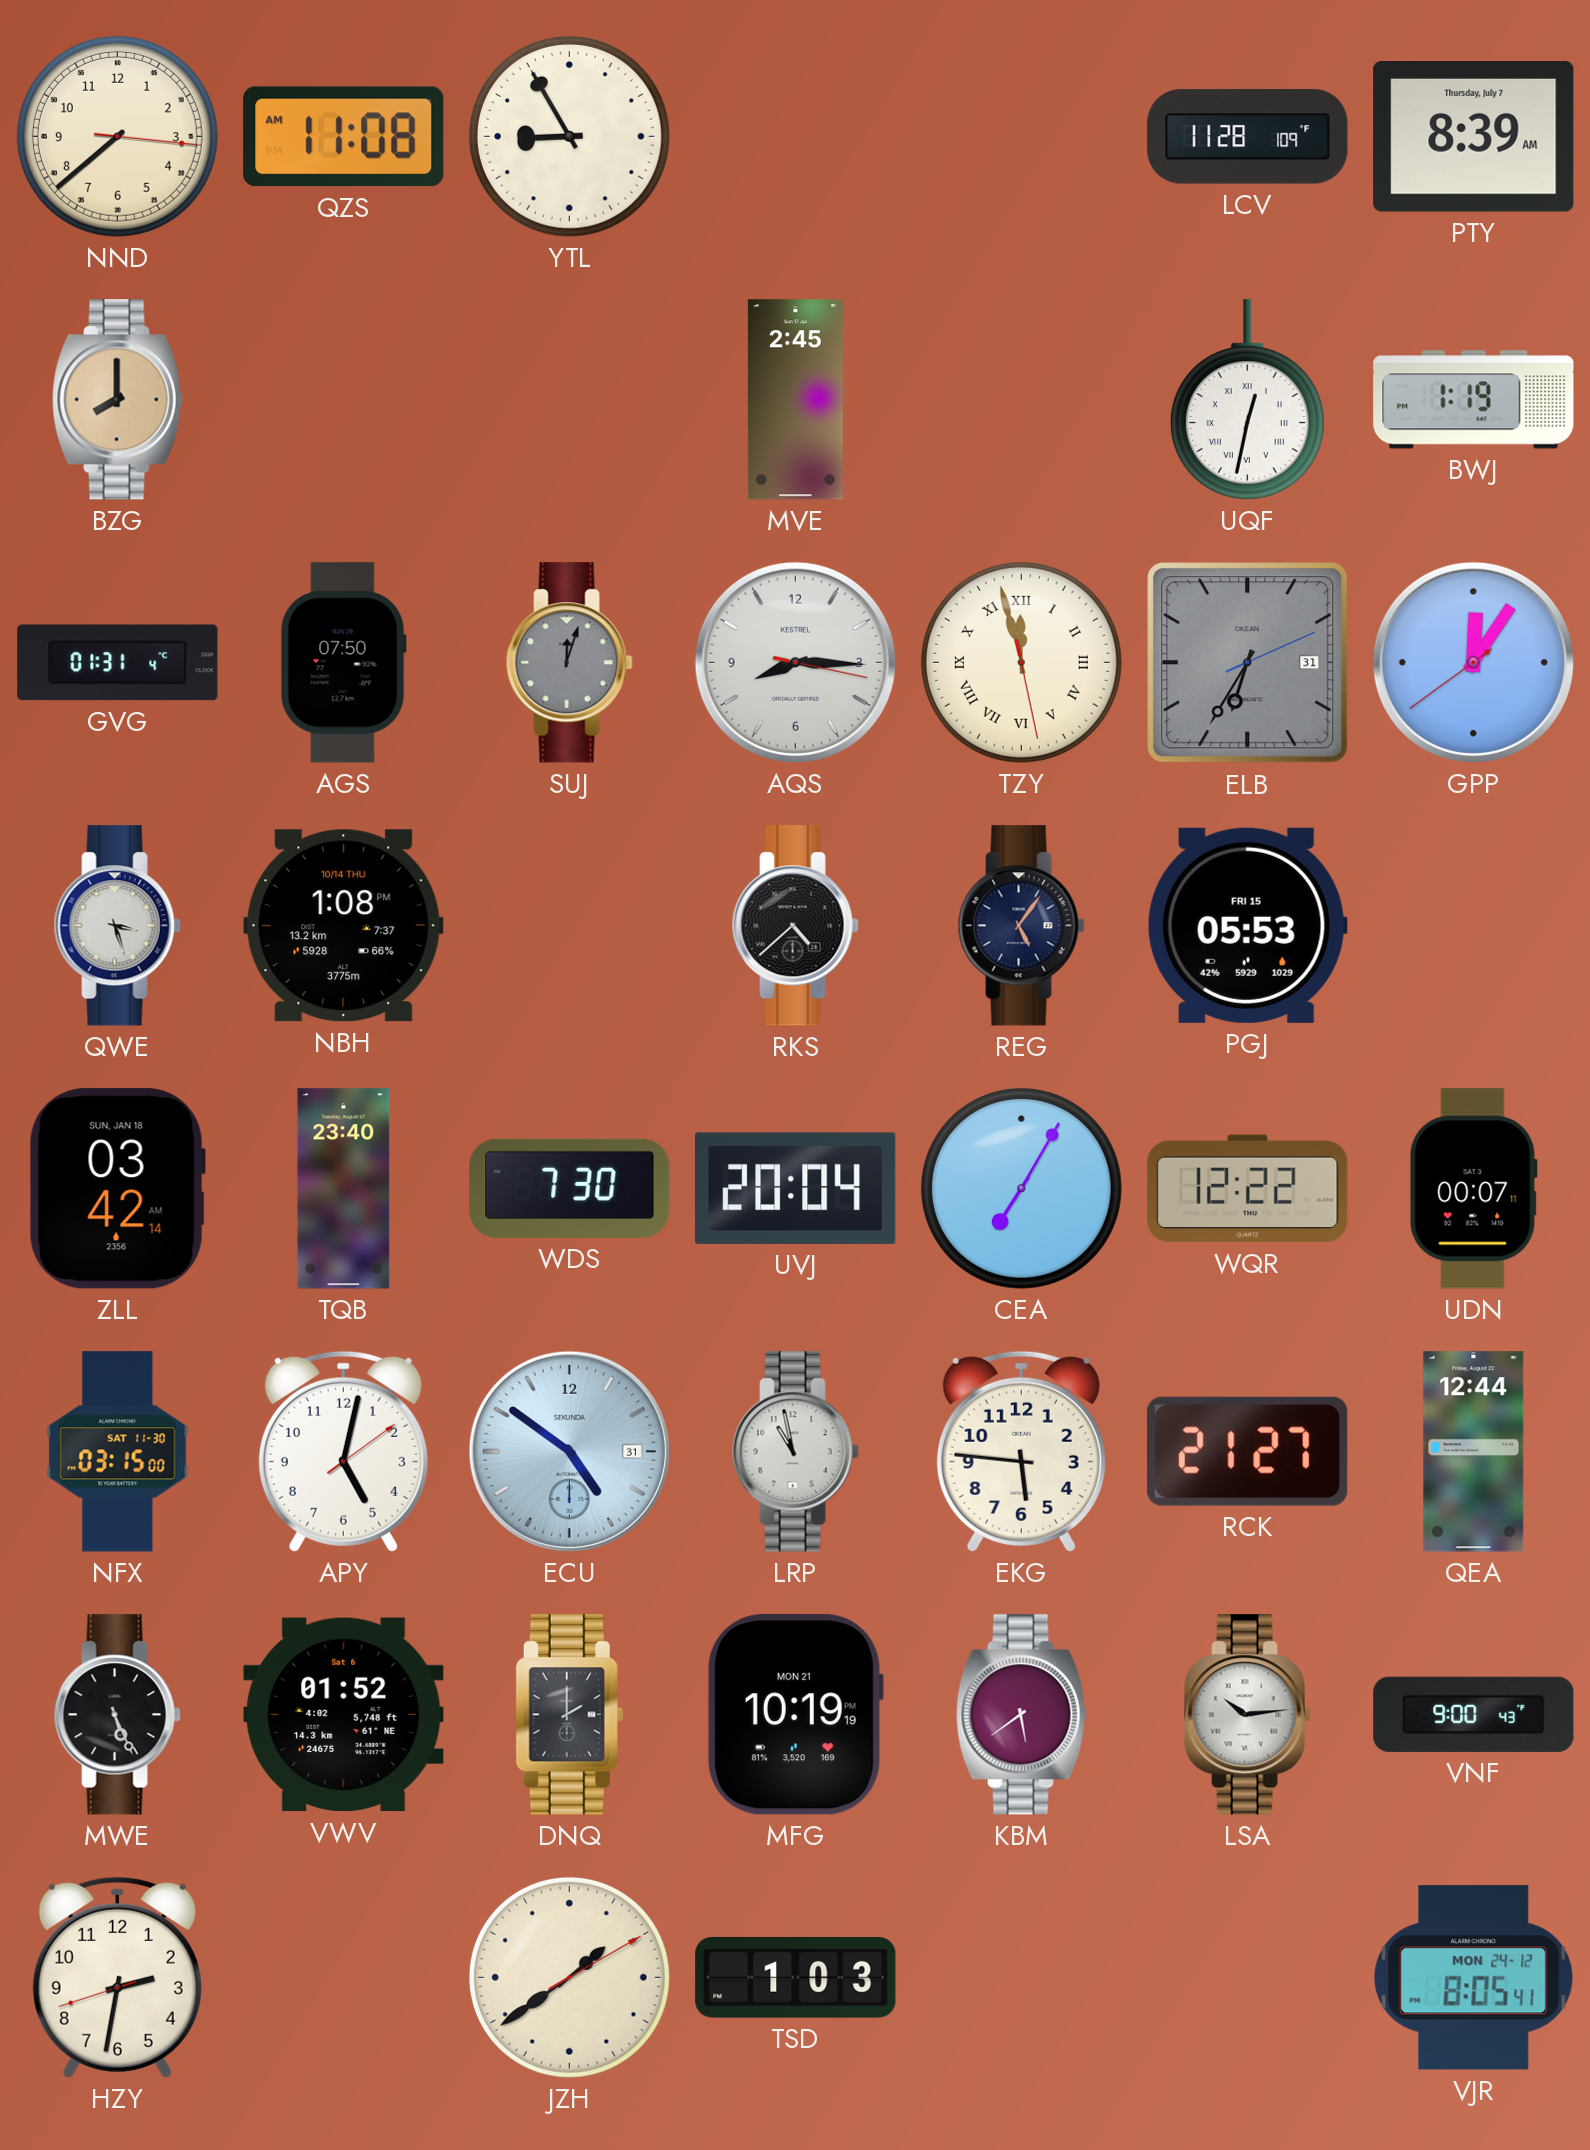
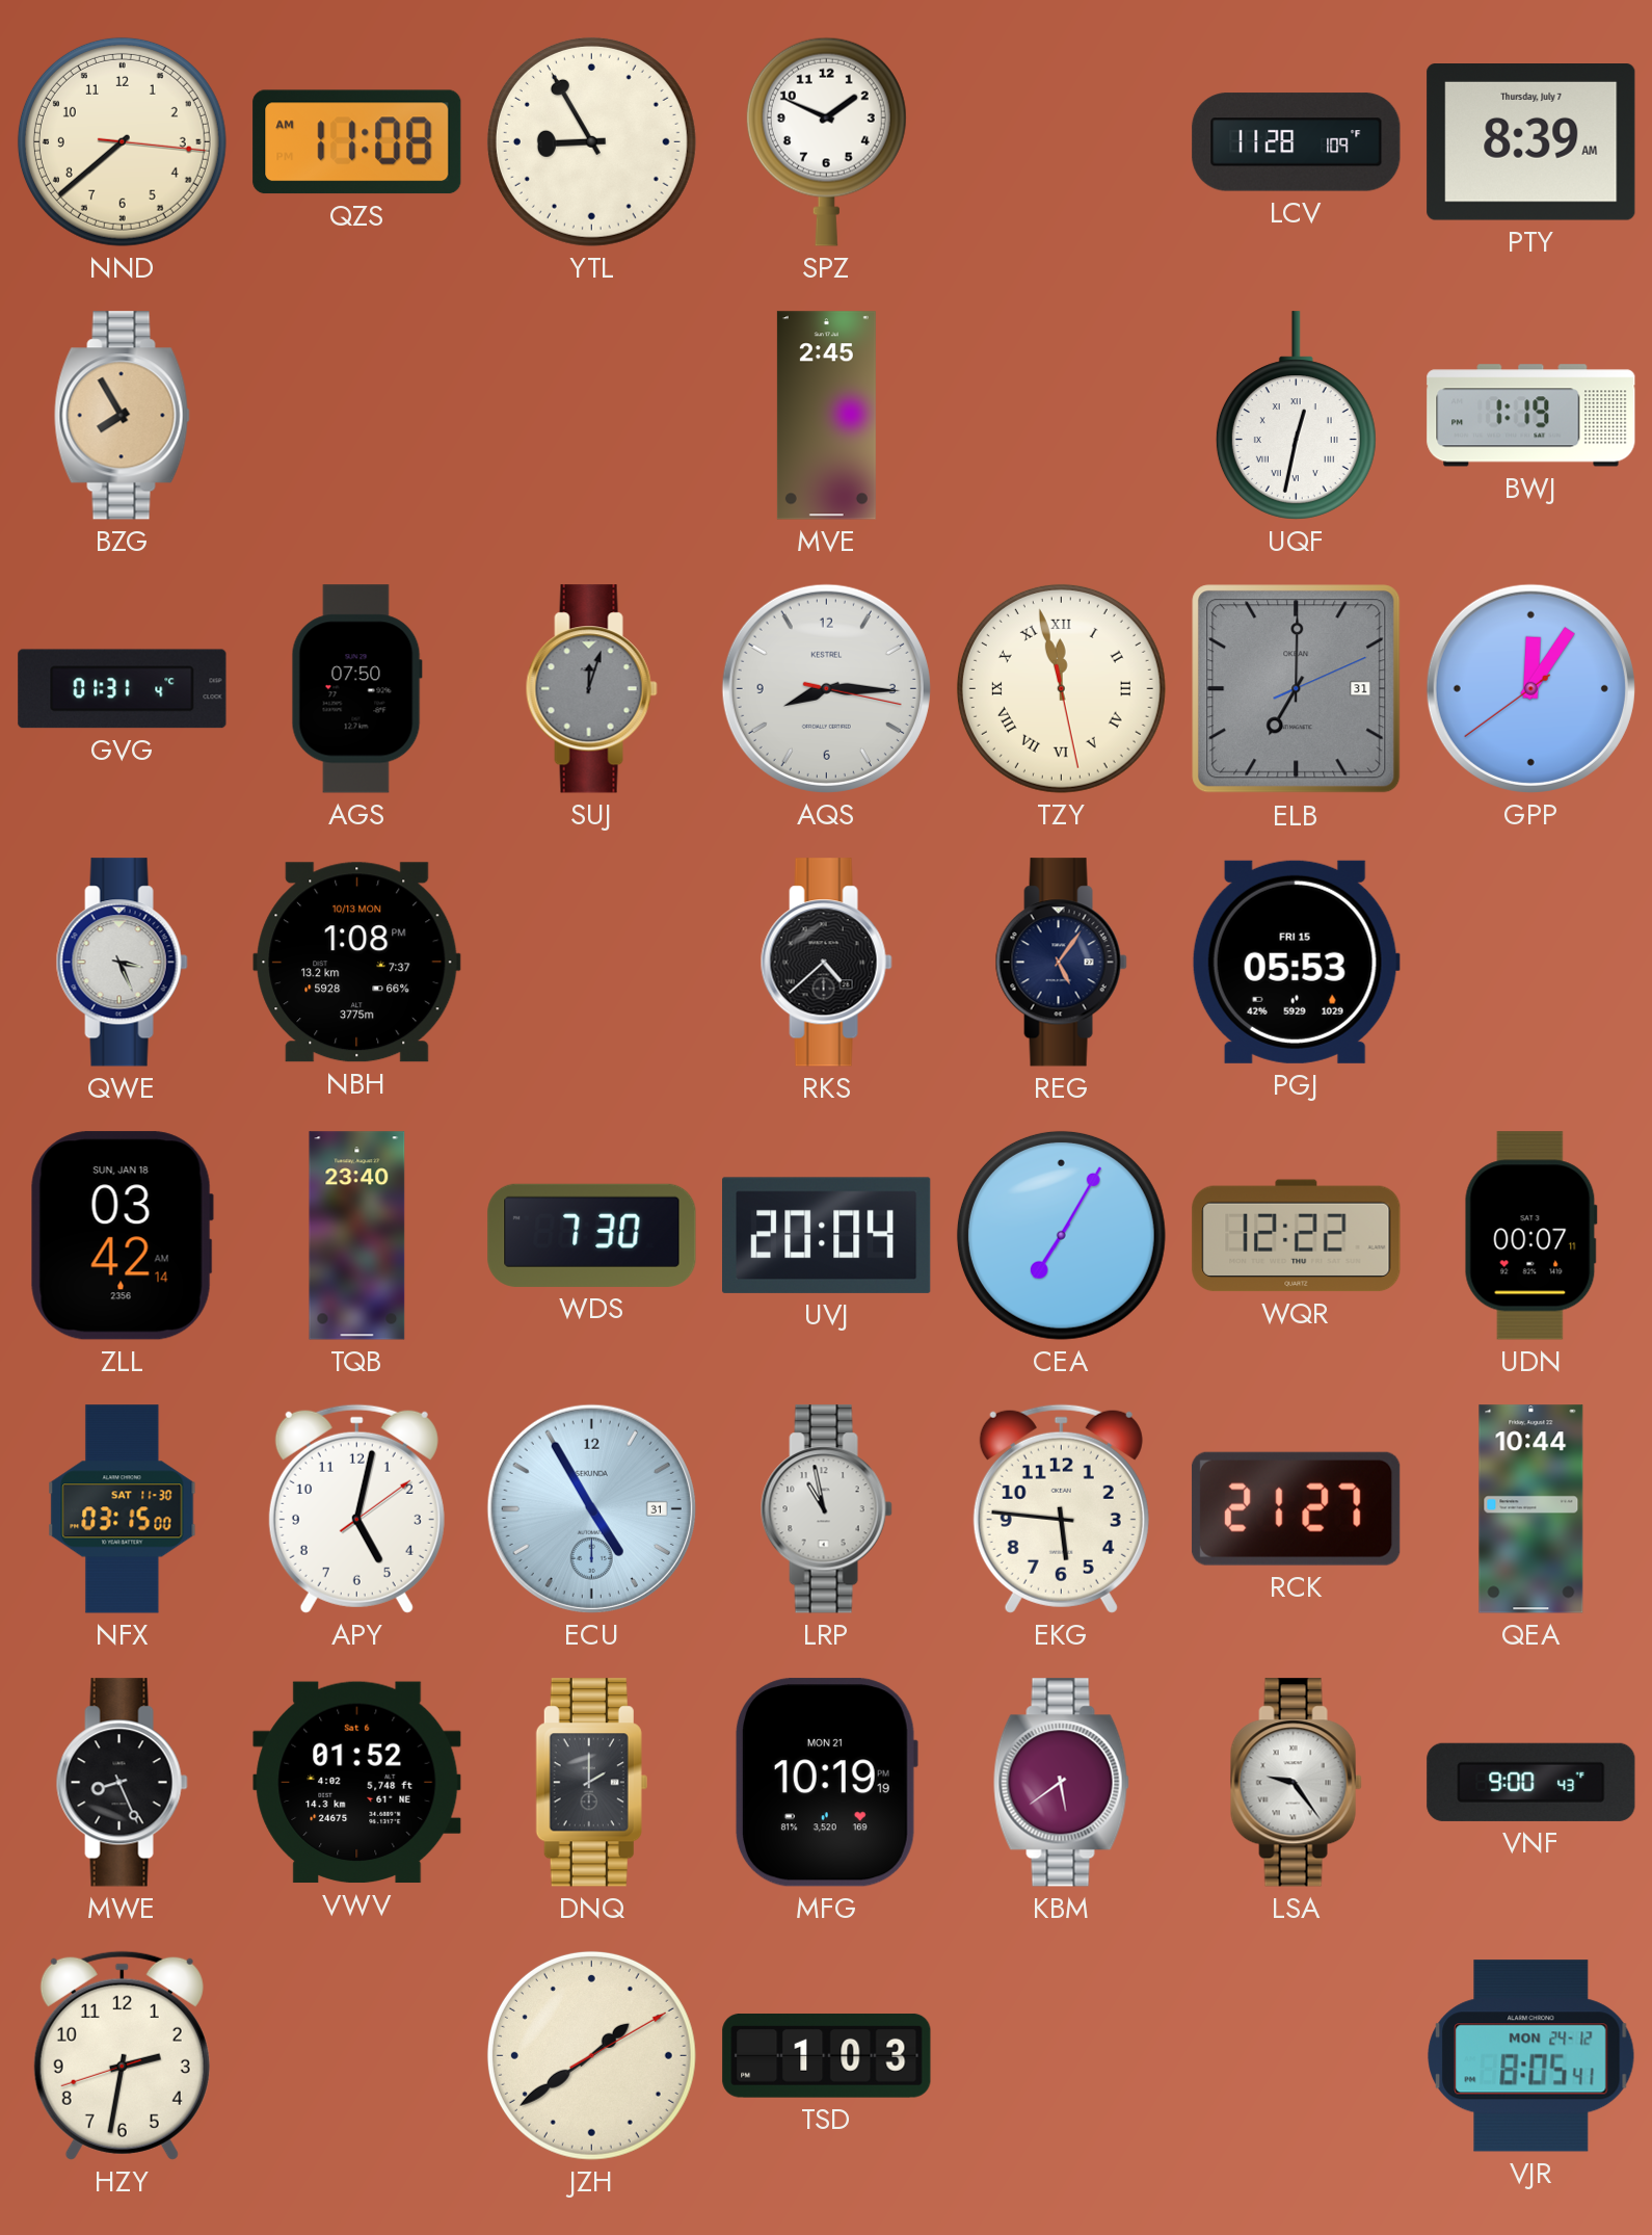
SPZ: none -> 1:49
BZG: 8:00 -> 7:55
ELB: 6:35 -> 7:00
QWE: 3:27 -> 3:26
NBH date: 10/14 THU -> 10/13 MON
ECU: 4:51 -> 4:55
QEA: 12:44 -> 10:44
MWE: 5:26 -> 8:26
LSA: 10:14 -> 9:24
